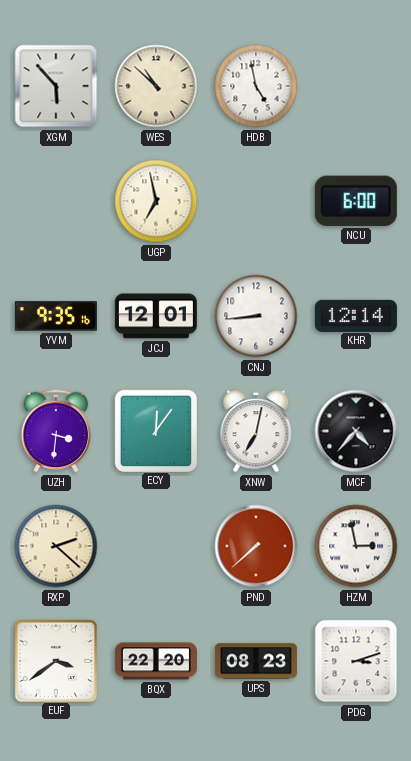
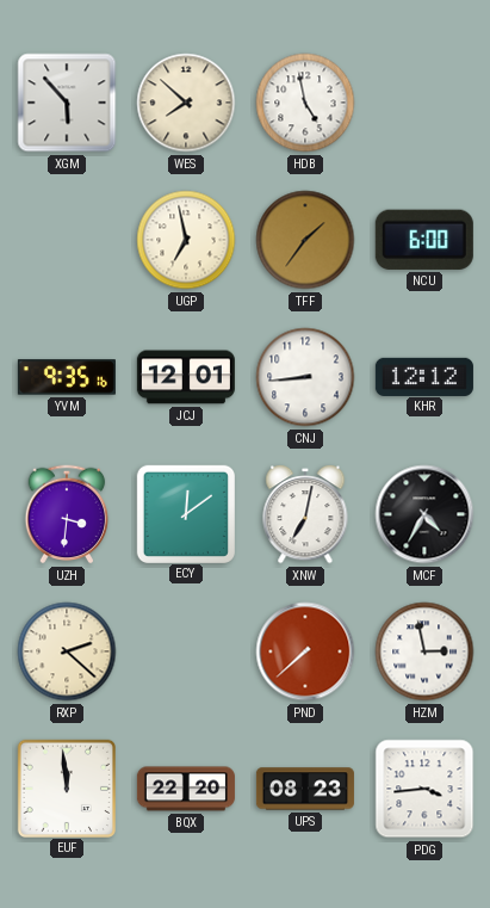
WES: 10:52 -> 7:52
TFF: none -> 1:36
KHR: 12:14 -> 12:12
ECY: 12:06 -> 12:09
MCF: 4:37 -> 4:35
EUF: 3:39 -> 11:59
PDG: 3:12 -> 3:44
